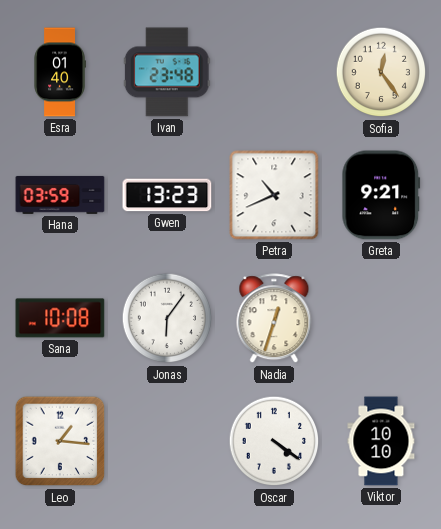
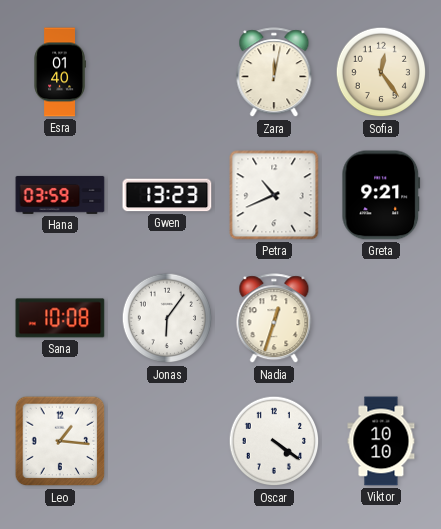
Ivan: 23:48 -> none
Zara: none -> 12:02
